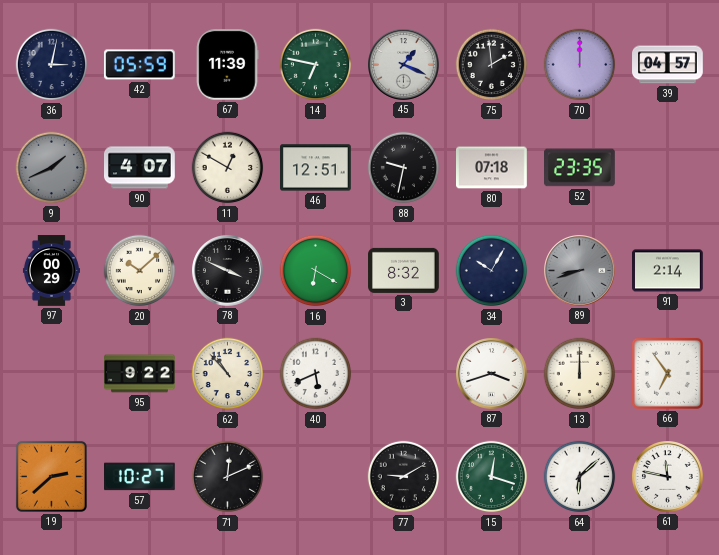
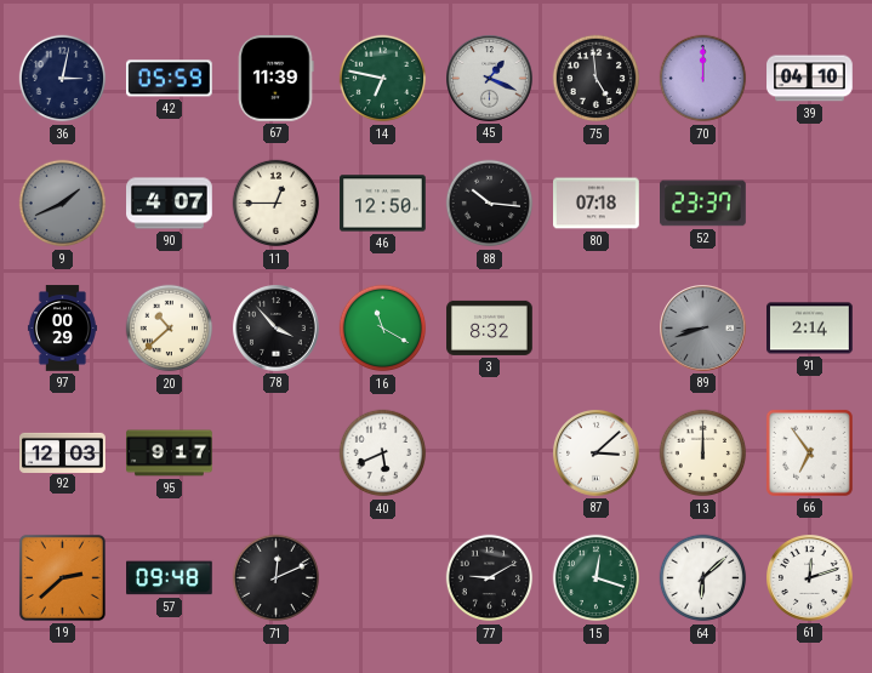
75: 1:59 -> 4:59
39: 04:57 -> 04:10
11: 12:50 -> 12:45
46: 12:51 -> 12:50
88: 9:32 -> 10:16
52: 23:35 -> 23:37
20: 10:08 -> 10:38
78: 3:49 -> 3:53
16: 6:20 -> 11:20
34: 10:05 -> none
92: none -> 12:03
95: 9:22 -> 9:17
62: 10:53 -> none
87: 3:42 -> 3:08
57: 10:27 -> 09:48
61: 11:47 -> 12:12
